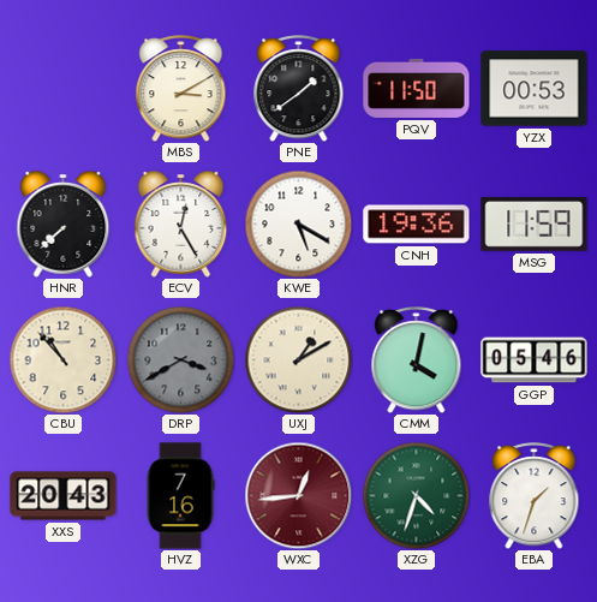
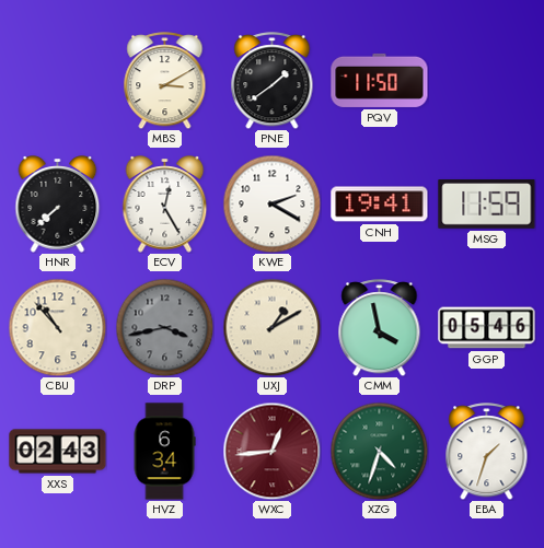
YZX: 00:53 -> none
KWE: 5:20 -> 2:20
CNH: 19:36 -> 19:41
DRP: 3:40 -> 3:43
CMM: 4:02 -> 3:58
XXS: 20:43 -> 02:43
HVZ: 7:16 -> 6:34
